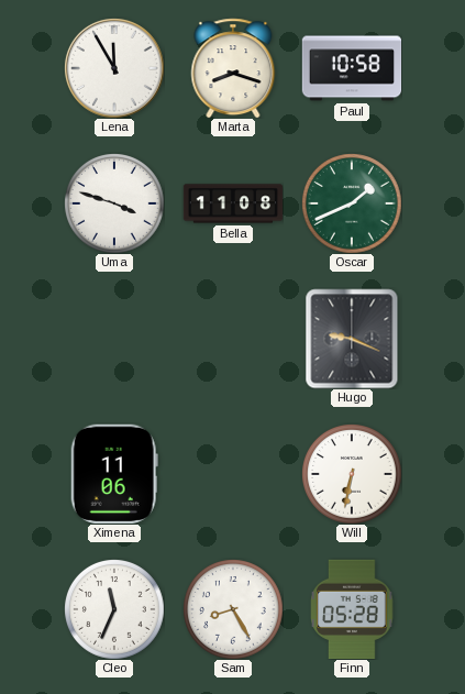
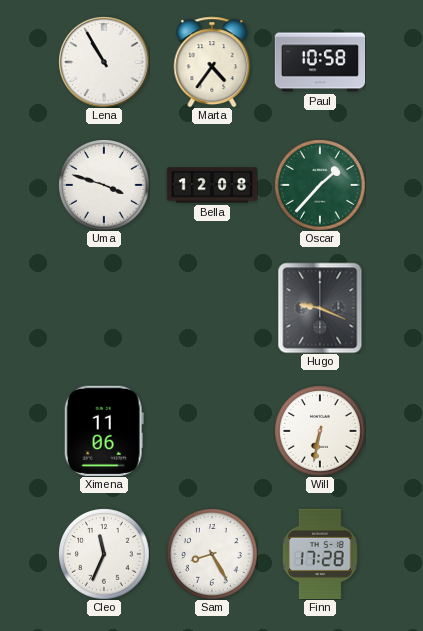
Lena: 11:55 -> 10:55
Marta: 8:18 -> 4:36
Bella: 11:08 -> 12:08
Oscar: 1:41 -> 1:37
Finn: 05:28 -> 17:28
